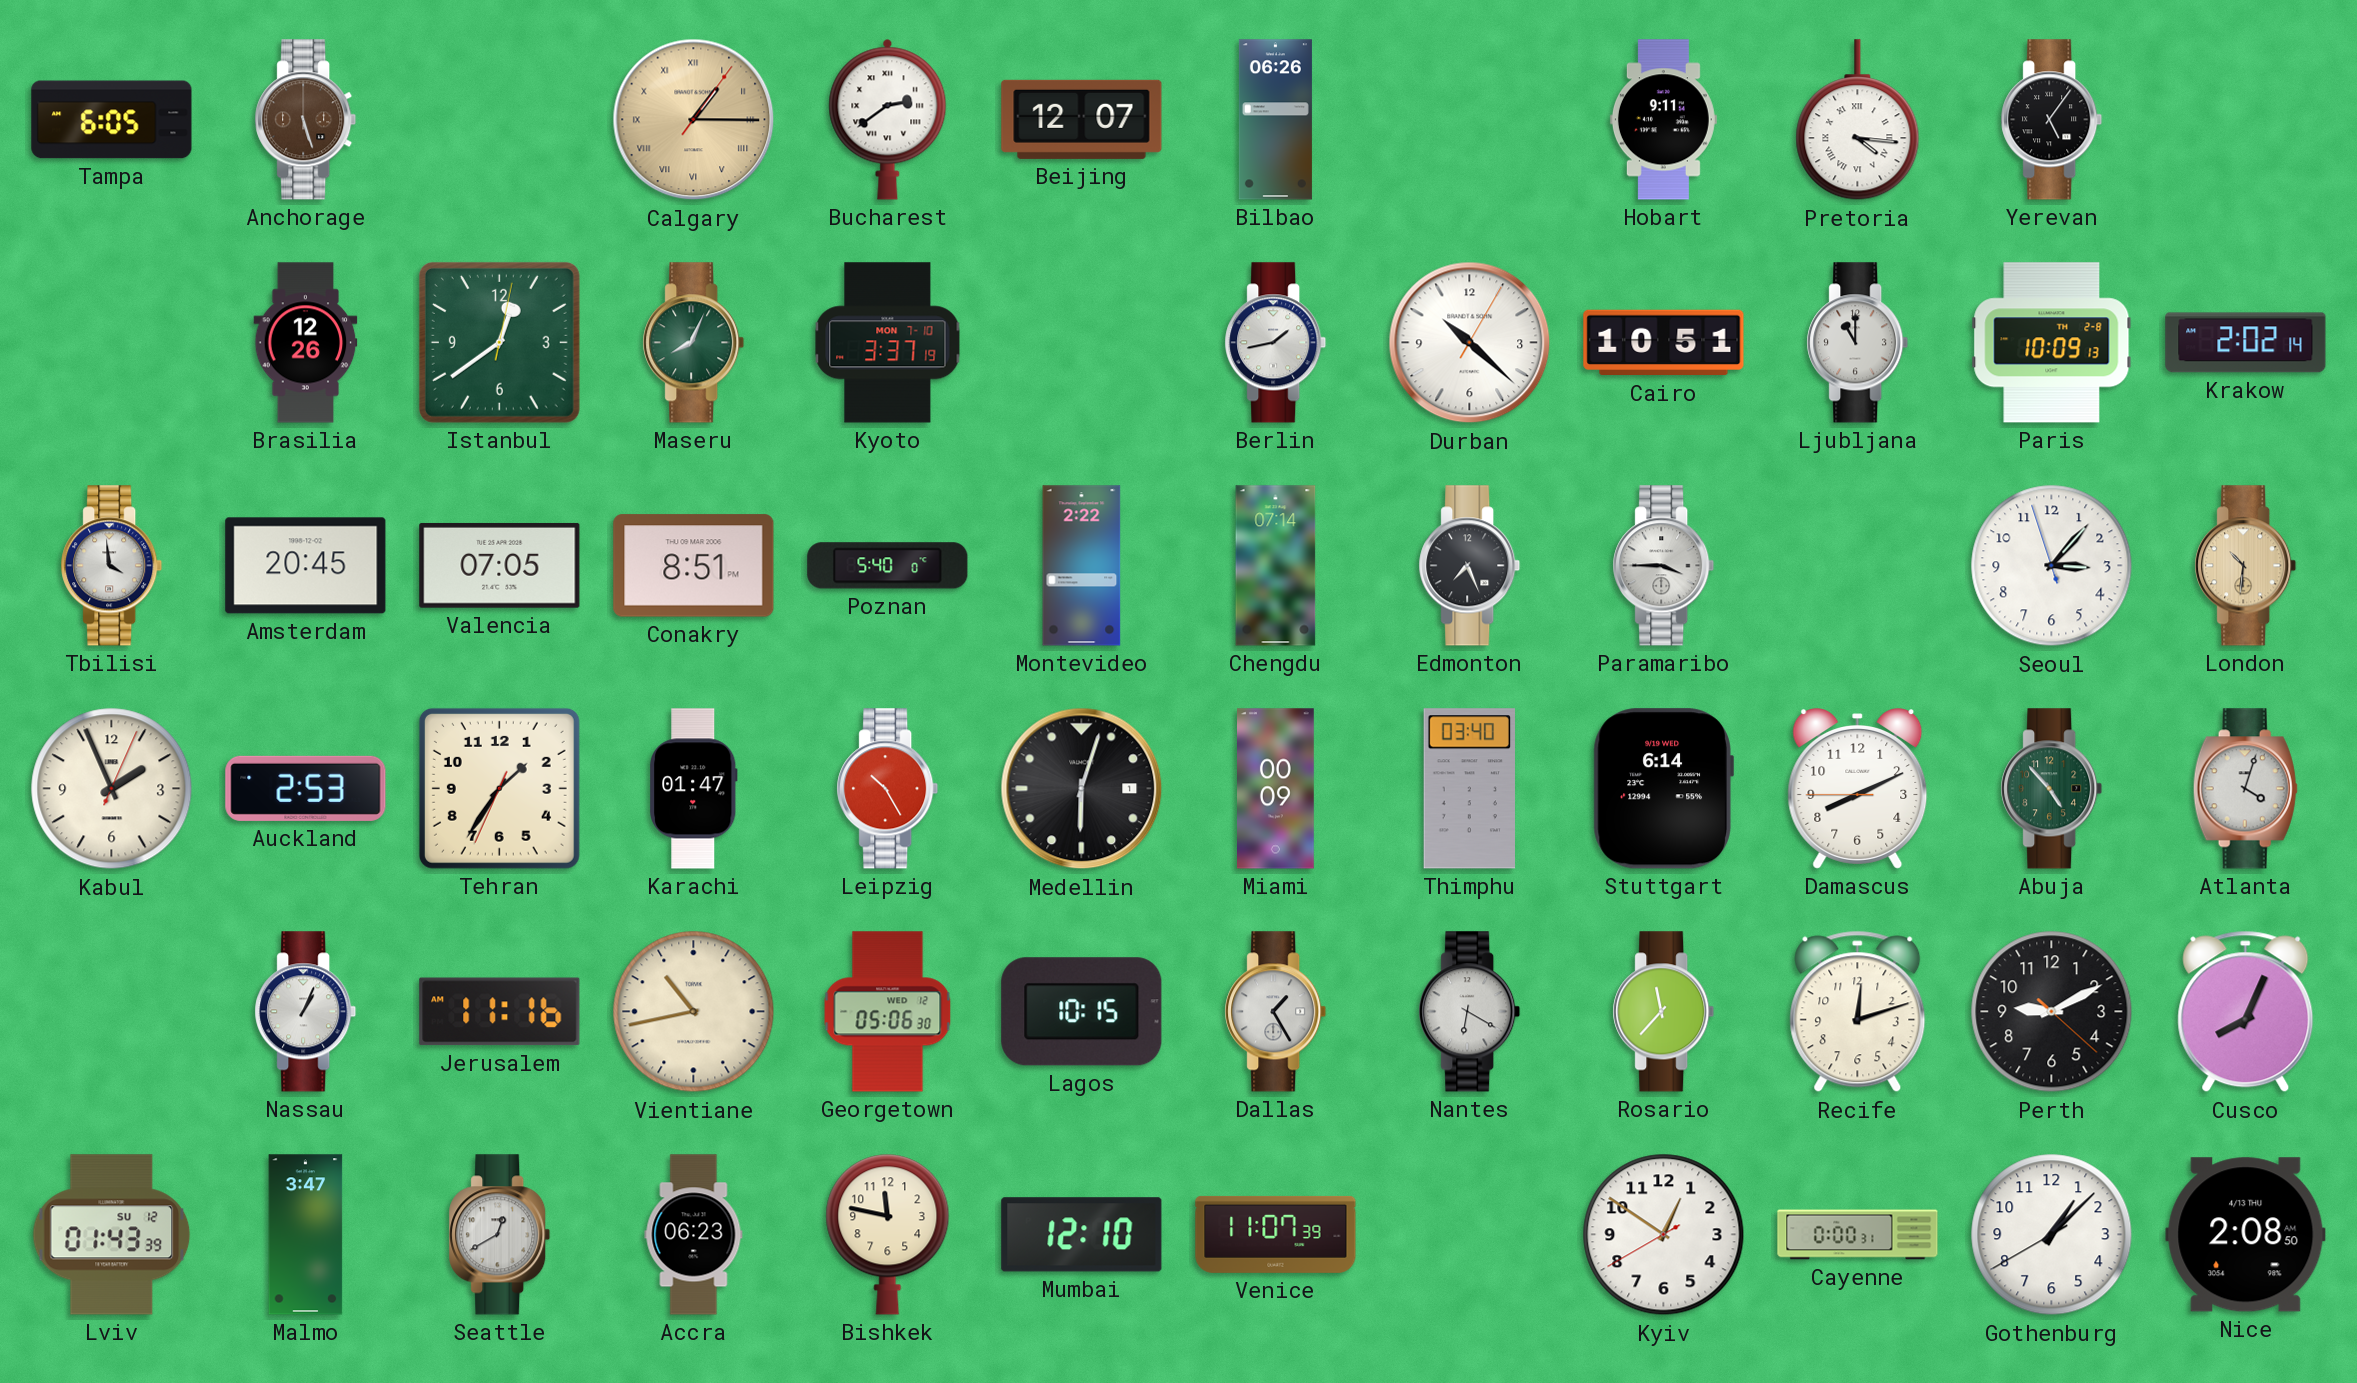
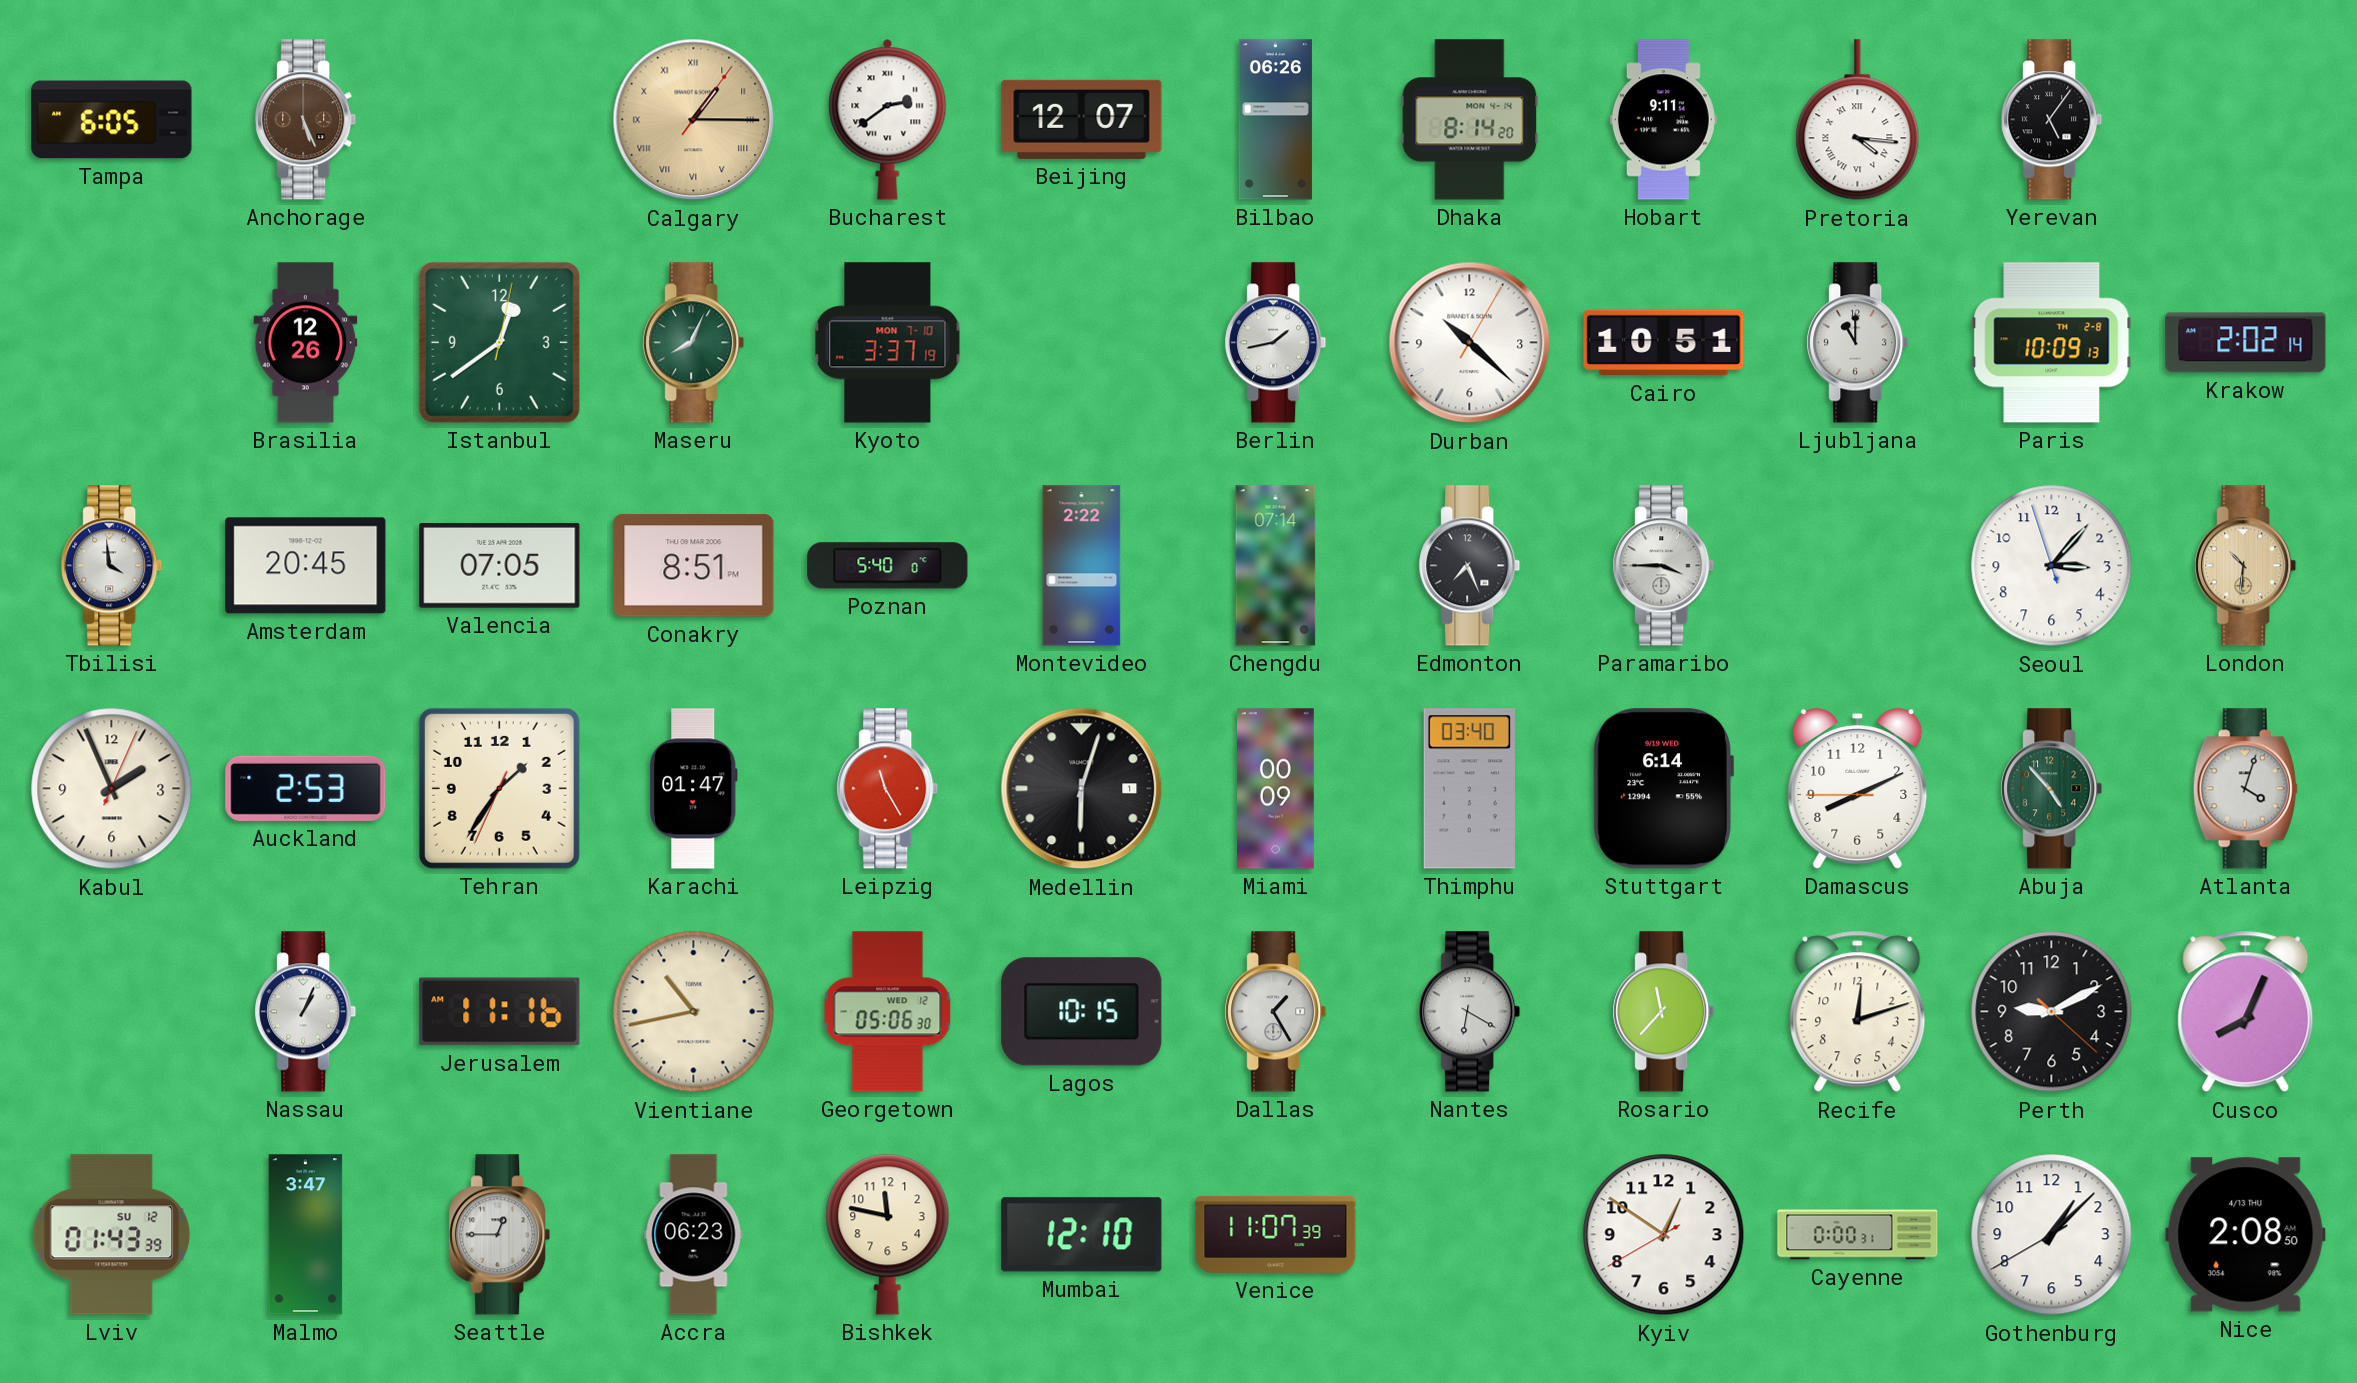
Anchorage: 5:27 -> 5:26
Dhaka: none -> 8:14
Leipzig: 10:25 -> 11:25
Seattle: 12:40 -> 12:45
